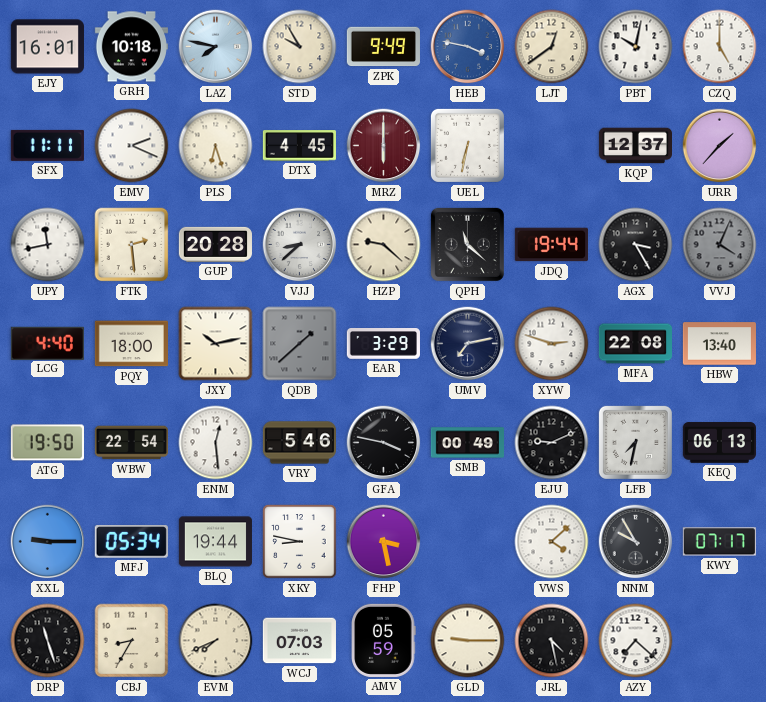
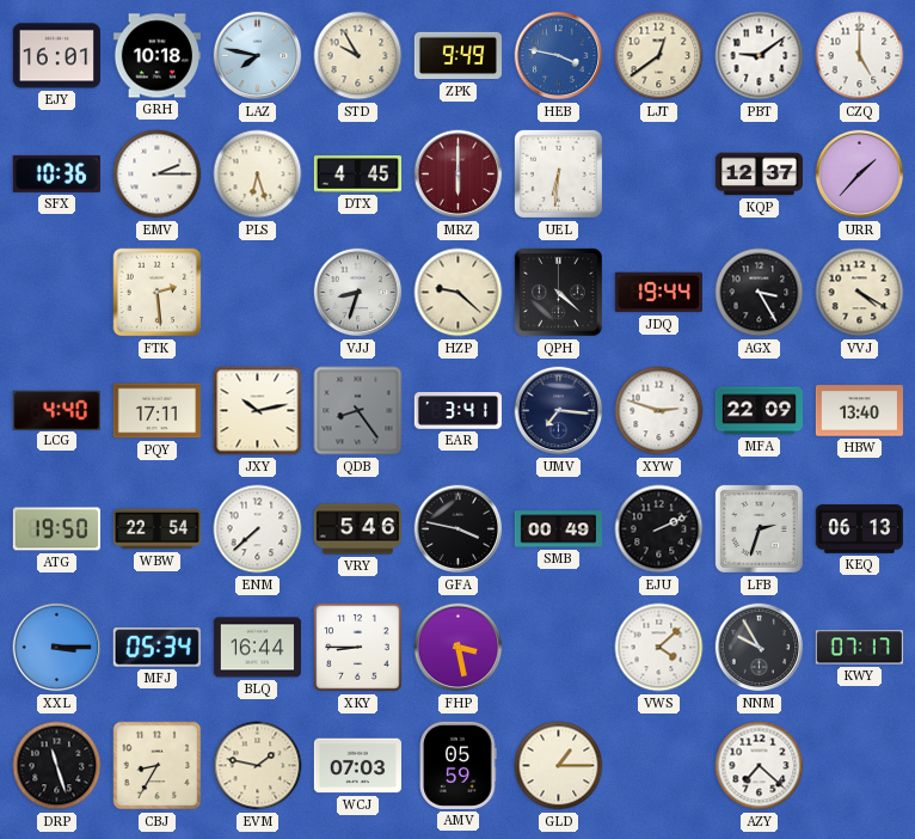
PBT: 10:02 -> 9:09
SFX: 11:11 -> 10:36
EMV: 2:19 -> 2:15
UEL: 6:32 -> 6:31
UPY: 11:43 -> none
GUP: 20:28 -> none
VJJ: 8:38 -> 8:33
QPH: 11:22 -> 4:22
VVJ: 4:04 -> 4:20
VVJ dial: grey -> cream
PQY: 18:00 -> 17:11
QDB: 1:38 -> 8:24
EAR: 3:29 -> 3:41
UMV: 7:13 -> 7:16
MFA: 22:08 -> 22:09
ENM: 12:29 -> 7:38
EJU: 9:11 -> 2:11
LFB: 7:32 -> 2:33
XXL: 9:15 -> 3:15
BLQ: 19:44 -> 16:44
XKY: 8:47 -> 8:45
EVM: 7:41 -> 1:47
GLD: 9:15 -> 1:15
JRL: 4:28 -> none
